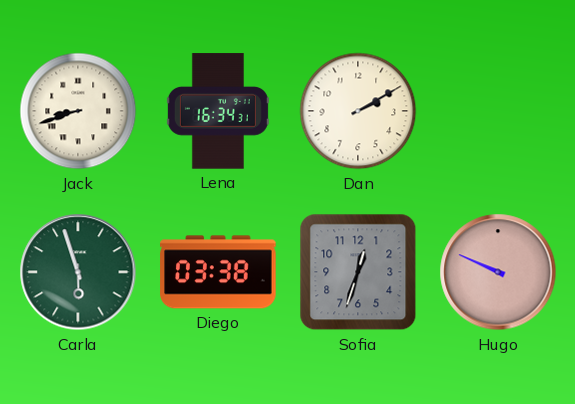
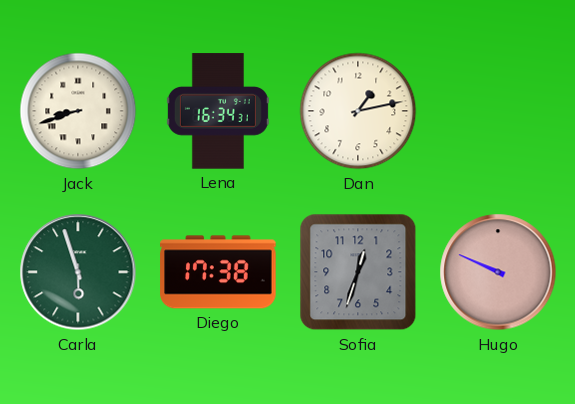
Dan: 2:10 -> 1:13
Diego: 03:38 -> 17:38
